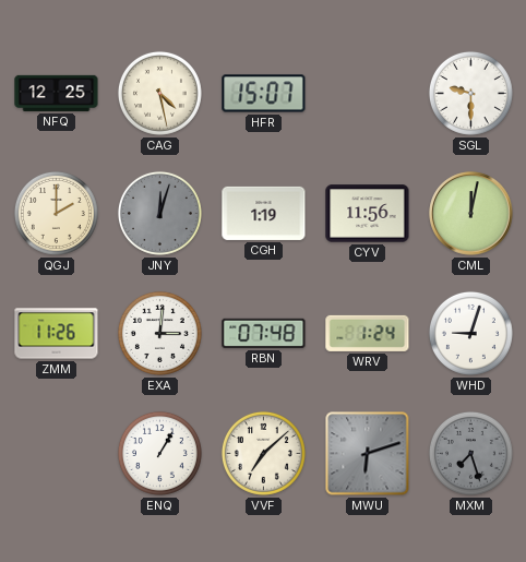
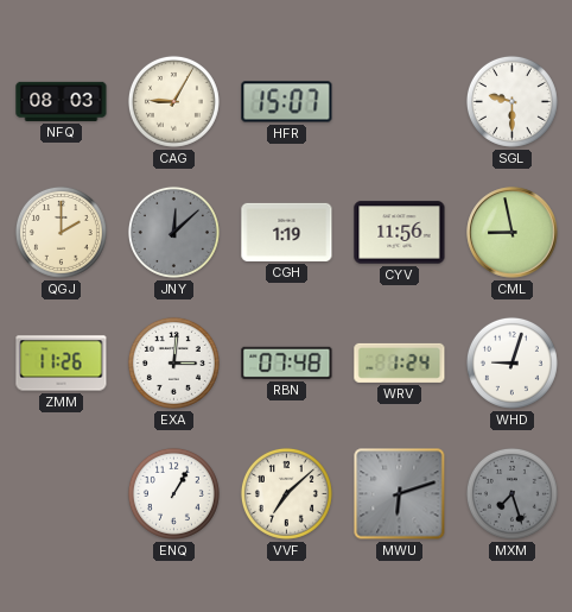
NFQ: 12:25 -> 08:03
CAG: 4:28 -> 9:05
JNY: 12:03 -> 12:08
CML: 12:02 -> 8:58
